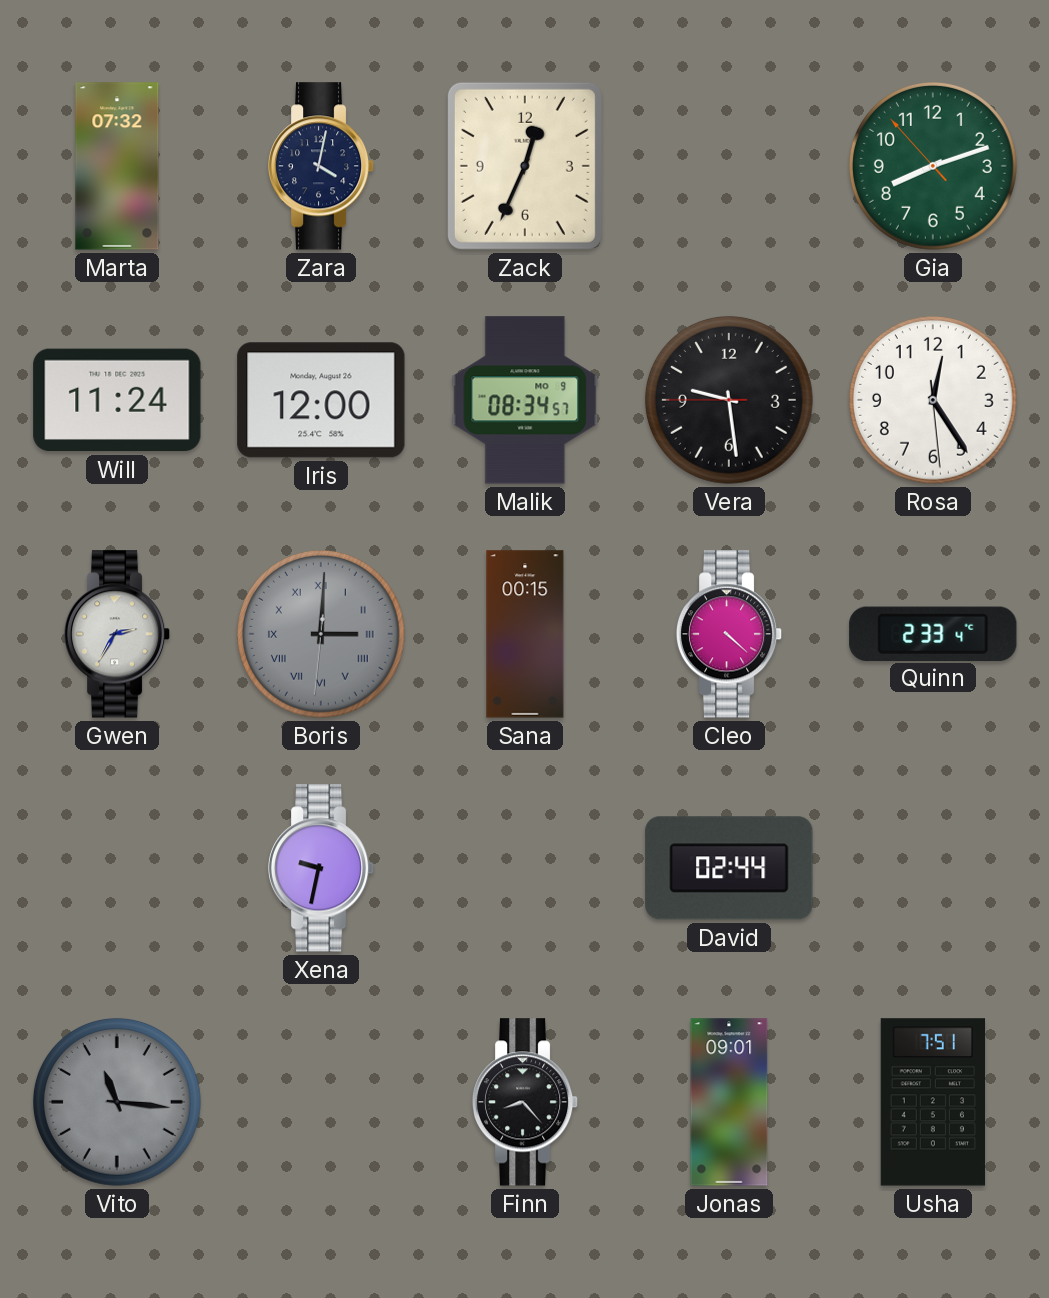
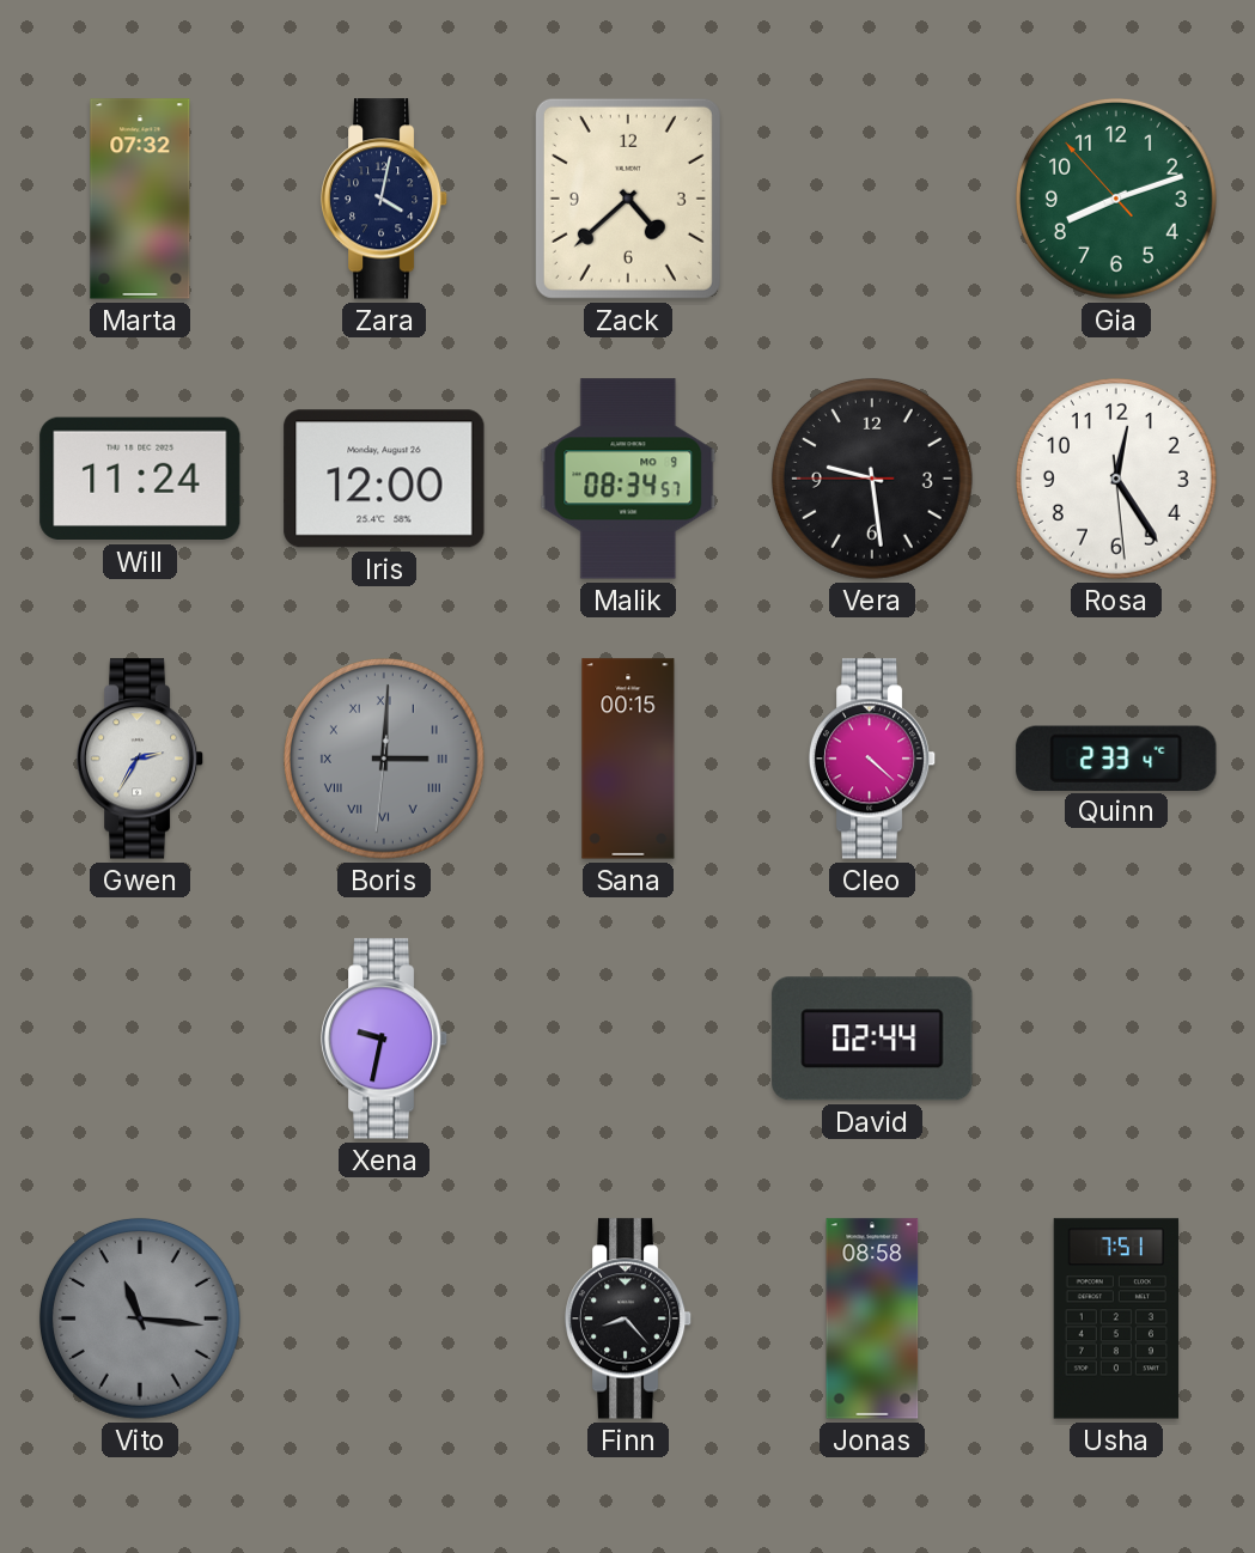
Zack: 12:34 -> 4:38
Jonas: 09:01 -> 08:58
